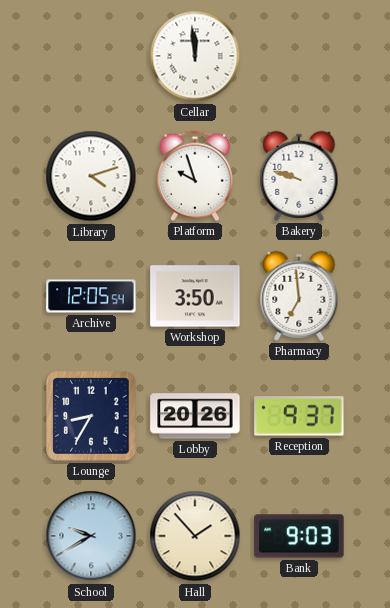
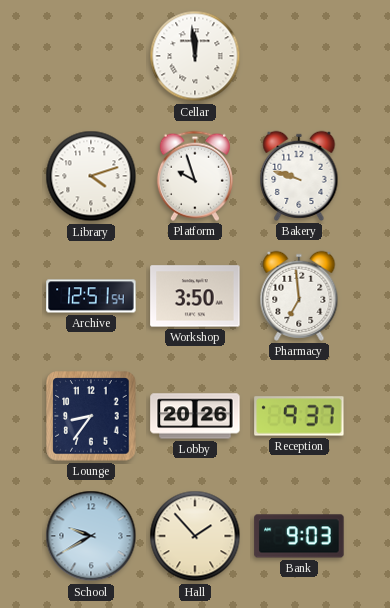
Archive: 12:05 -> 12:51
Lounge: 8:35 -> 8:36
